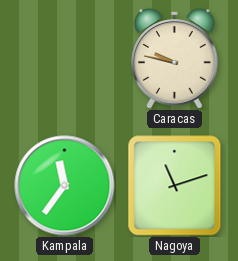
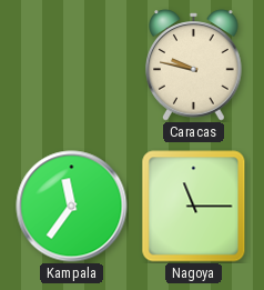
Nagoya: 11:12 -> 11:15
